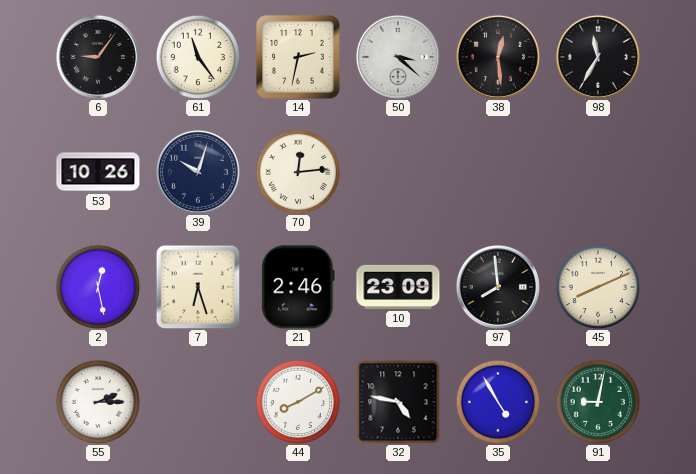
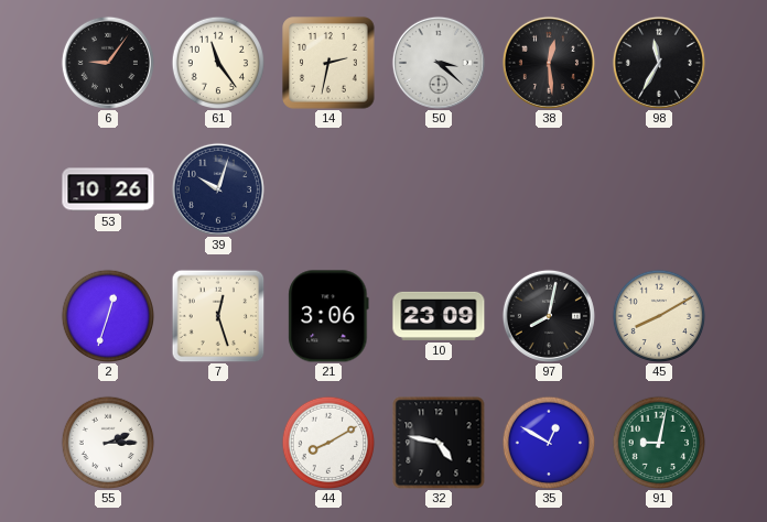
70: 12:14 -> none
2: 12:28 -> 12:33
7: 6:27 -> 12:27
21: 2:46 -> 3:06
97: 7:59 -> 8:02
45: 8:11 -> 8:10
35: 4:55 -> 12:50
